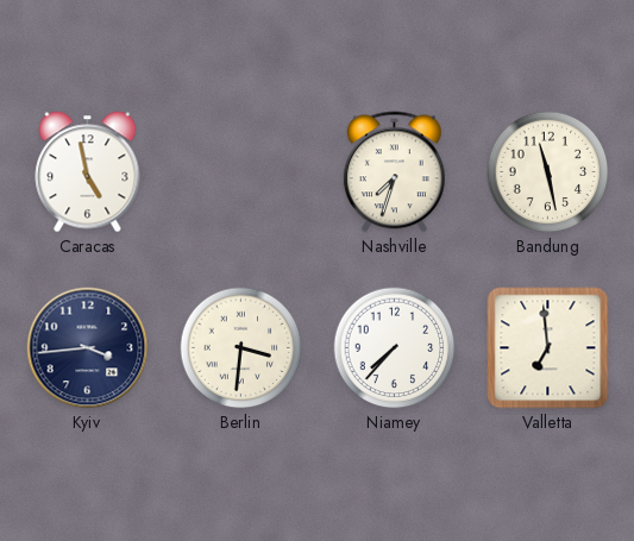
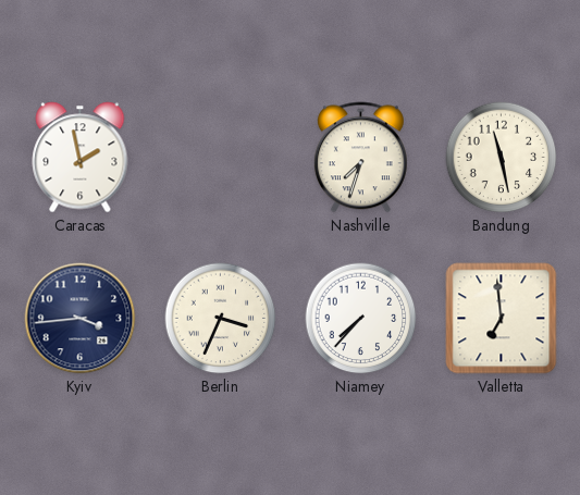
Caracas: 4:58 -> 1:58
Berlin: 3:31 -> 3:34
